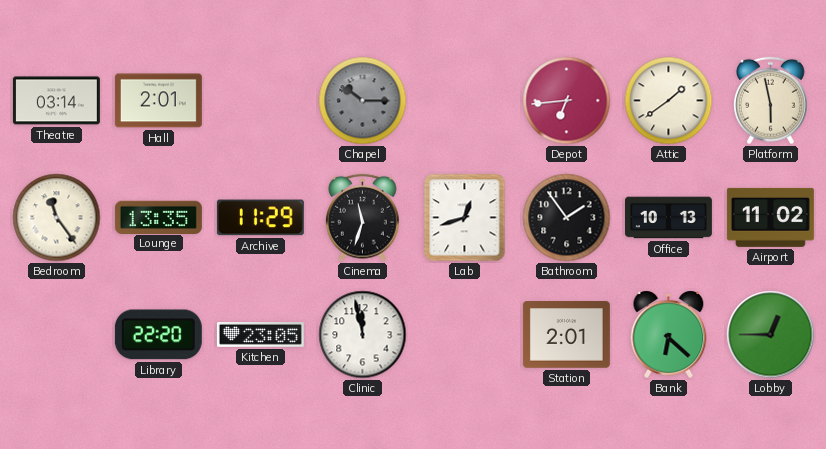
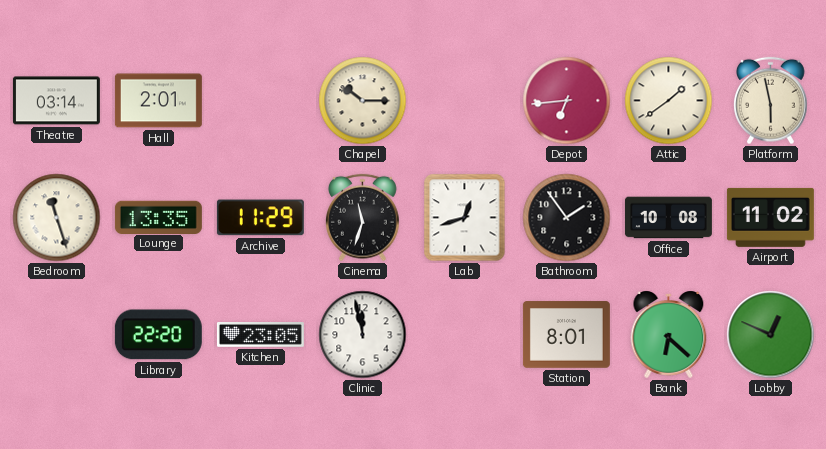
Chapel dial: grey -> cream
Bedroom: 11:24 -> 11:27
Office: 10:13 -> 10:08
Station: 2:01 -> 8:01
Lobby: 12:45 -> 12:49
